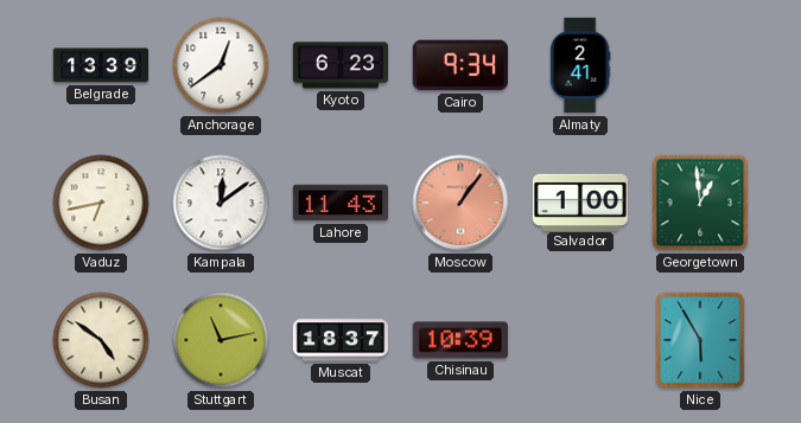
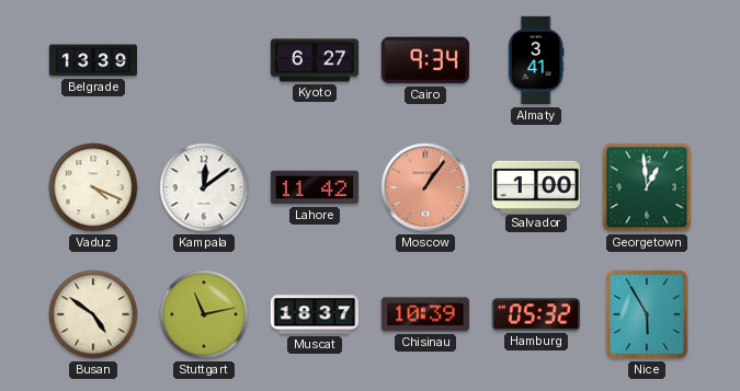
Anchorage: 12:39 -> none
Kyoto: 6:23 -> 6:27
Almaty: 2:41 -> 3:41
Vaduz: 6:43 -> 4:19
Lahore: 11:43 -> 11:42
Hamburg: none -> 05:32
